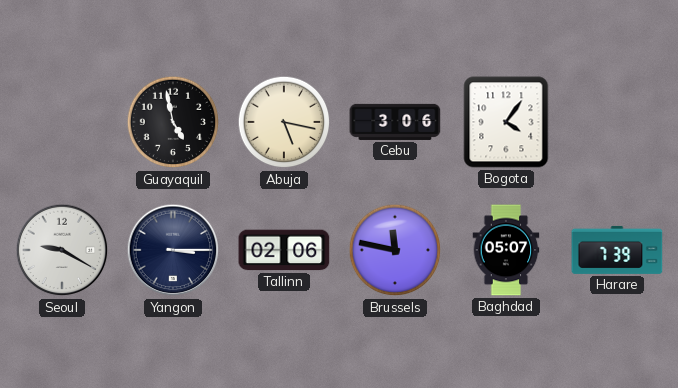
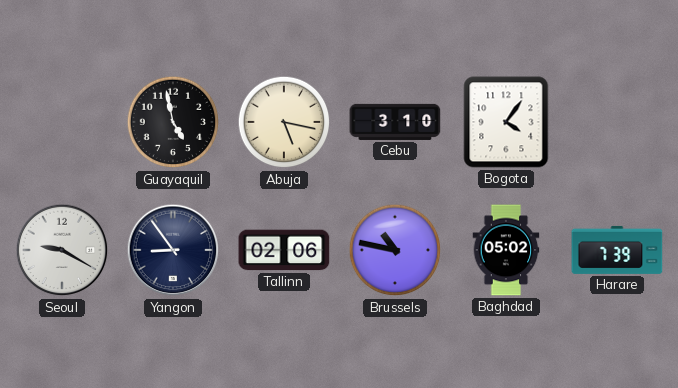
Cebu: 3:06 -> 3:10
Yangon: 3:15 -> 8:54
Brussels: 11:47 -> 10:47
Baghdad: 05:07 -> 05:02
